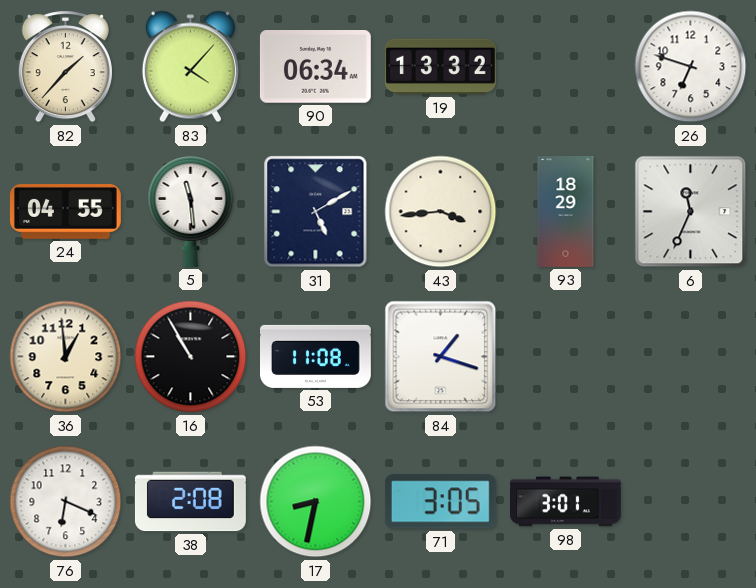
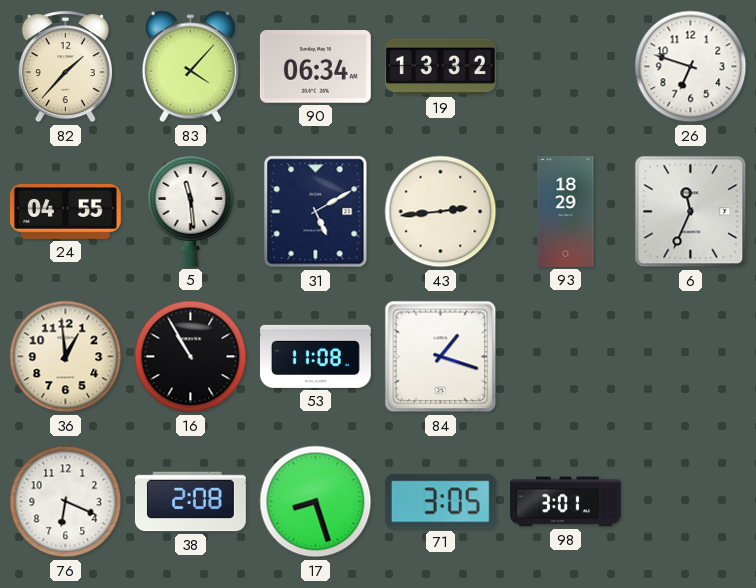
43: 3:44 -> 2:44
17: 8:32 -> 8:27
